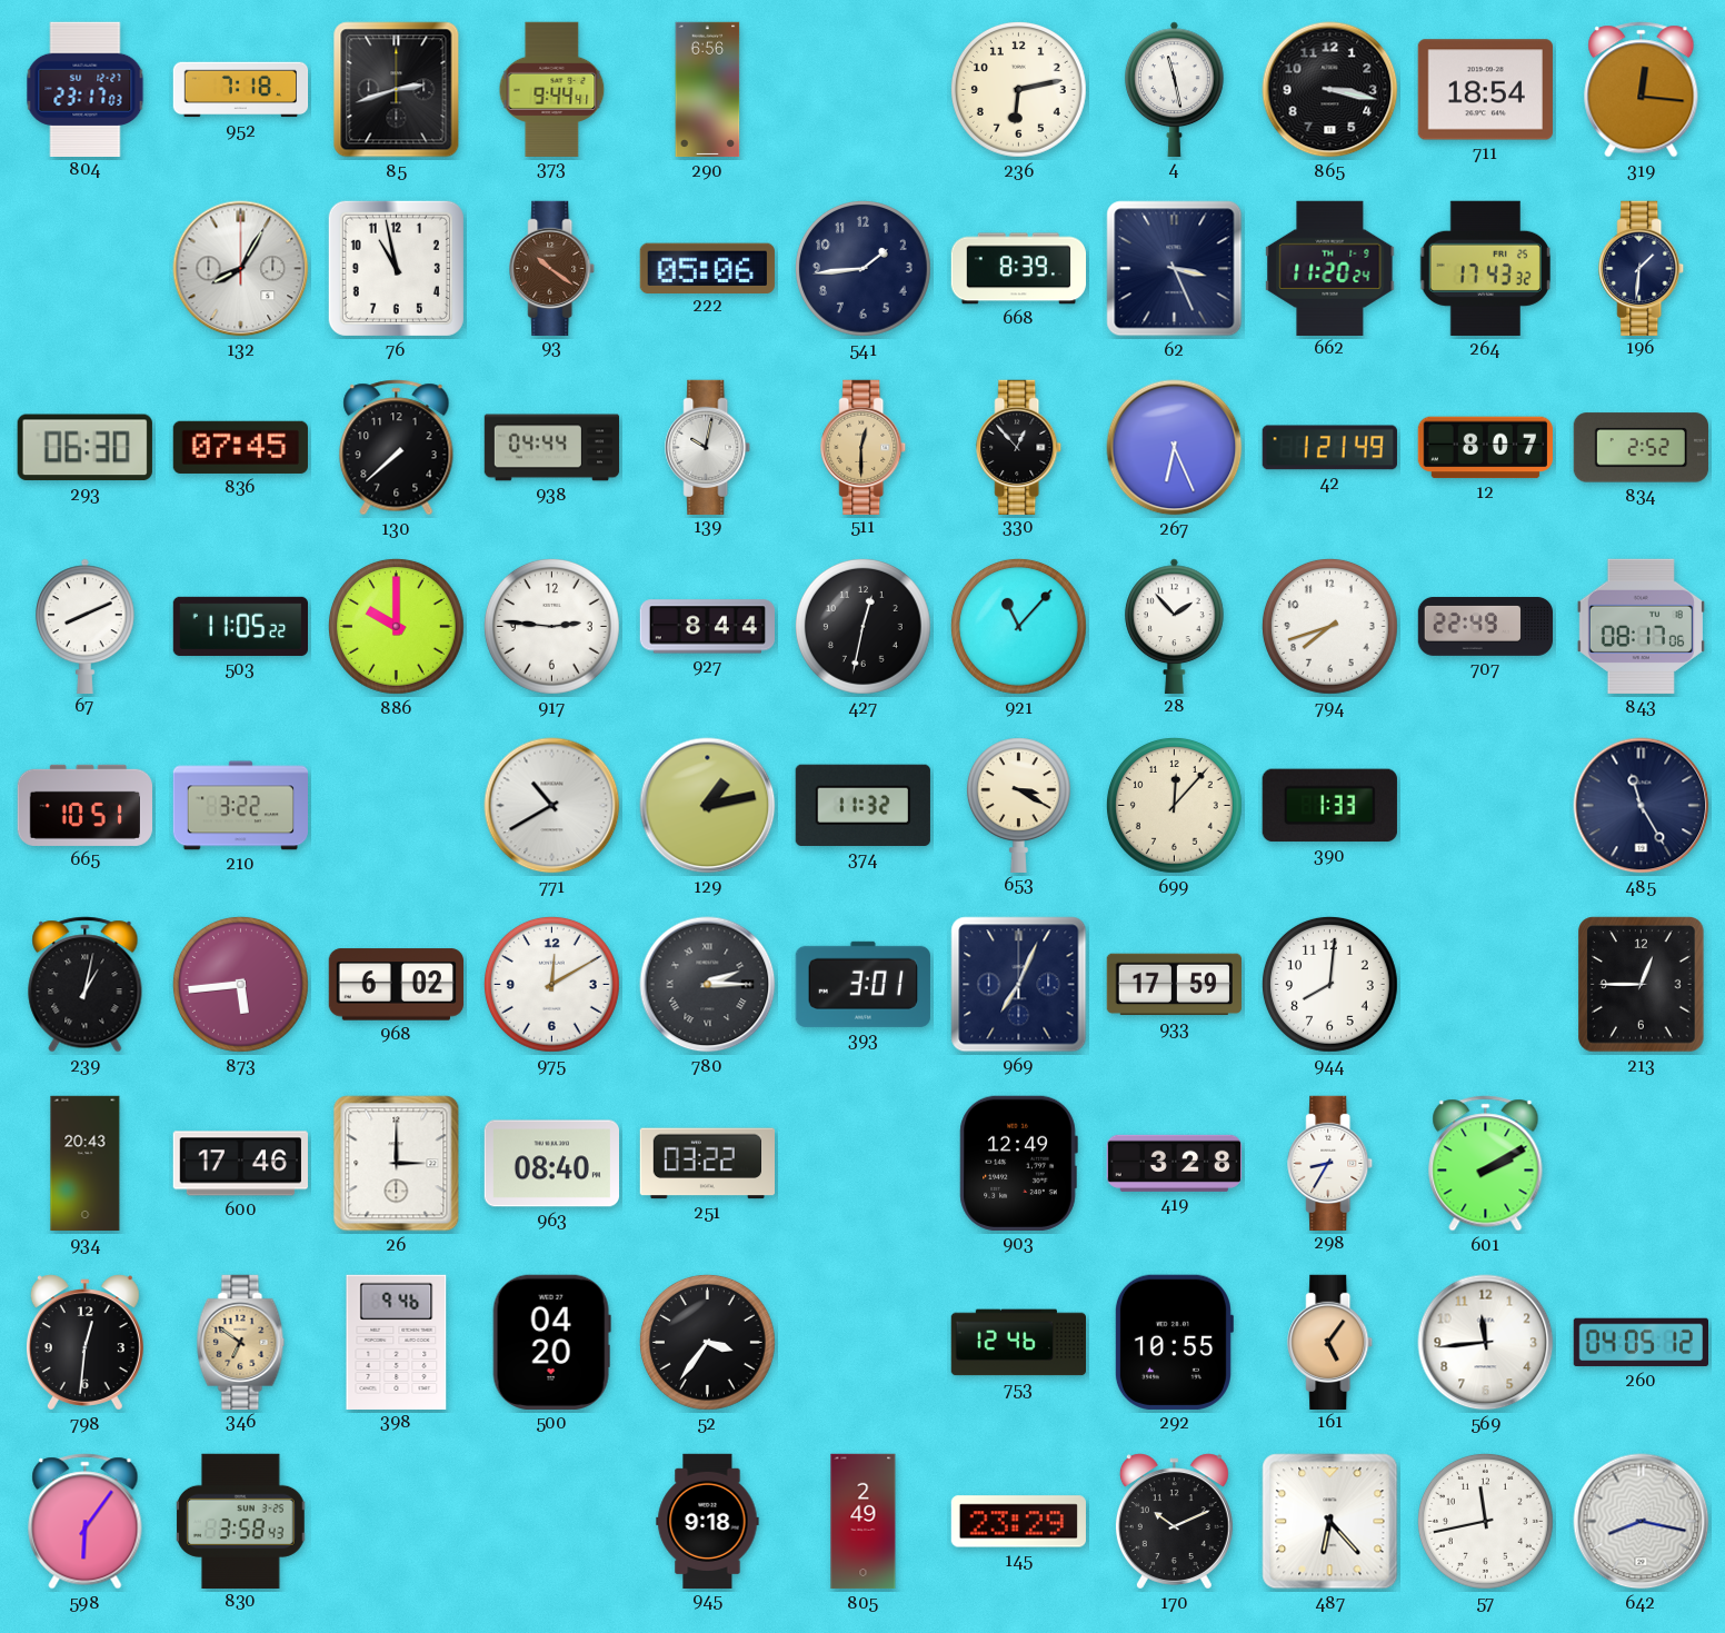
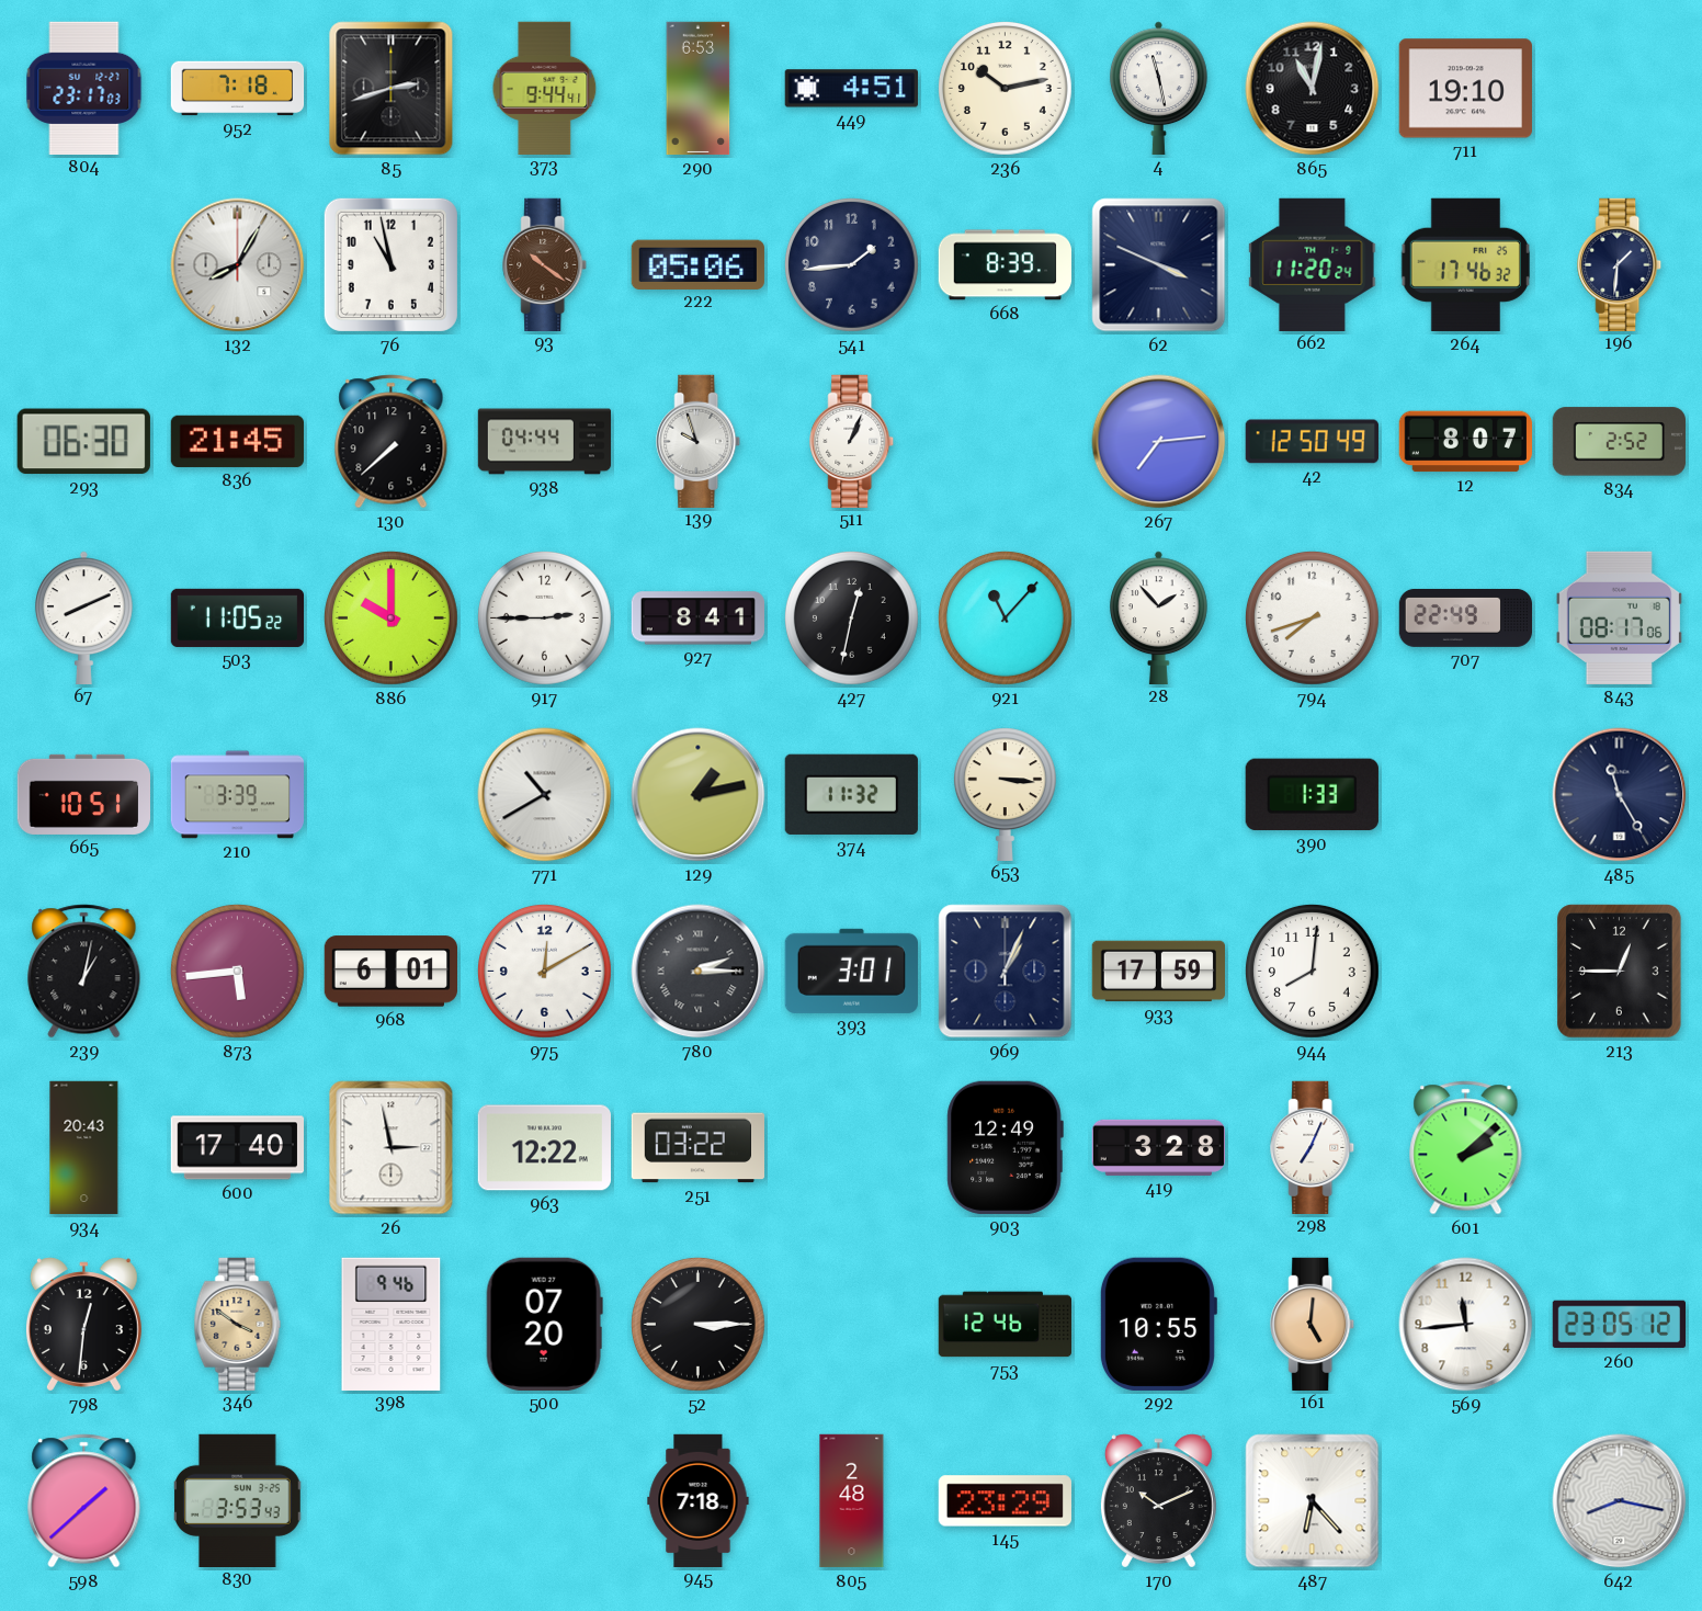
290: 6:56 -> 6:53
449: none -> 4:51
236: 6:13 -> 10:13
865: 3:17 -> 11:02
711: 18:54 -> 19:10
319: 12:16 -> none
62: 3:26 -> 3:49
264: 17:43 -> 17:46
836: 07:45 -> 21:45
139: 10:02 -> 9:57
511: 12:30 -> 1:04
511 dial: champagne -> white
330: 12:53 -> none
267: 6:26 -> 7:14
42: 1:21 -> 12:50
917: 2:46 -> 2:45
927: 8:44 -> 8:41
210: 3:22 -> 3:39
653: 3:20 -> 3:16
699: 12:07 -> none
968: 6:02 -> 6:01
969: 7:04 -> 1:04
600: 17:46 -> 17:40
26: 3:00 -> 2:58
963: 08:40 -> 12:22
298: 8:35 -> 7:04
601: 2:10 -> 2:08
346: 6:51 -> 3:51
500: 04:20 -> 07:20
52: 3:36 -> 3:15
161: 5:06 -> 5:01
260: 04:05 -> 23:05
598: 6:06 -> 1:38
830: 3:58 -> 3:53
945: 9:18 -> 7:18
805: 2:49 -> 2:48
57: 11:43 -> none
